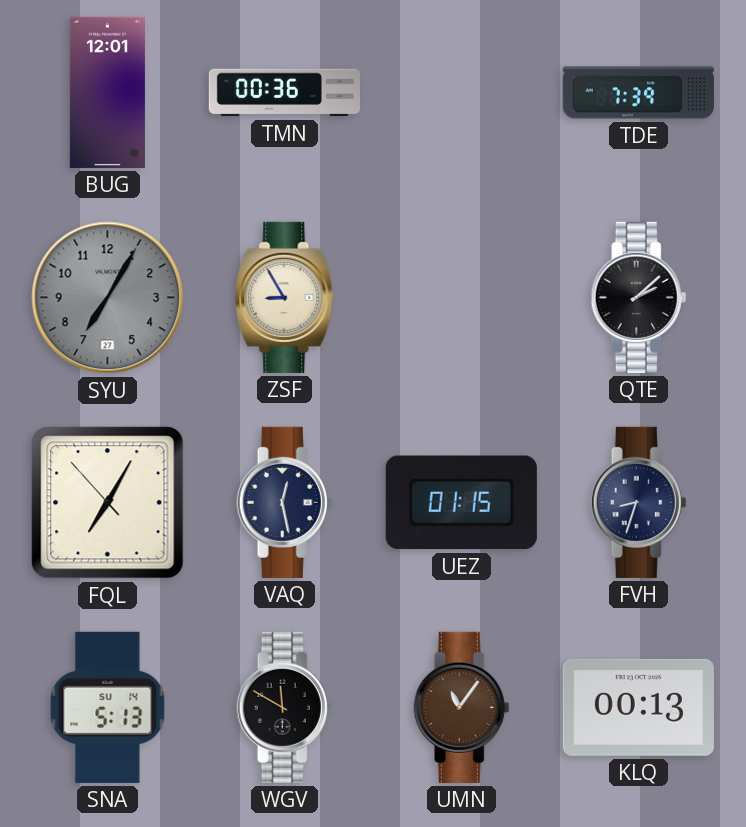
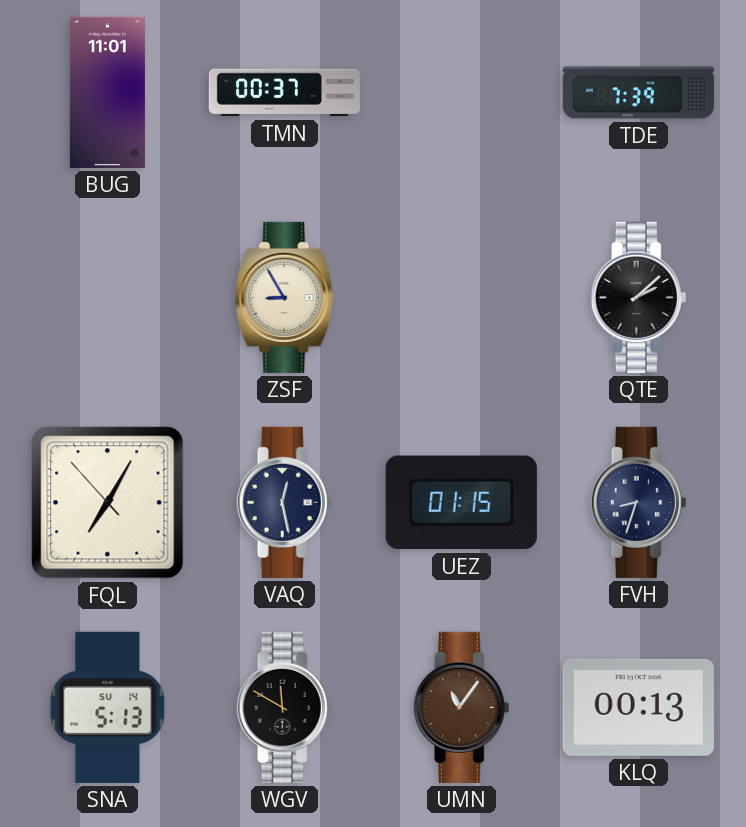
BUG: 12:01 -> 11:01
TMN: 00:36 -> 00:37
SYU: 7:05 -> none
